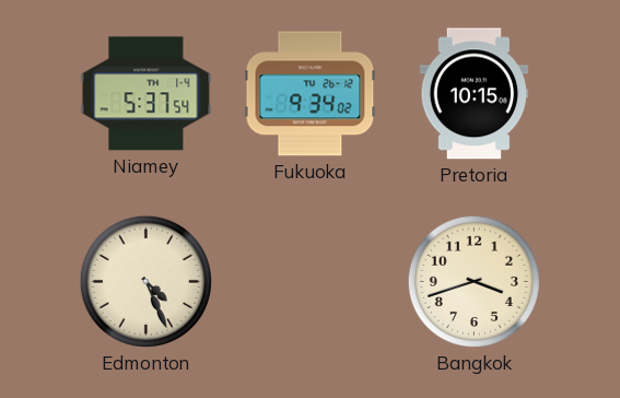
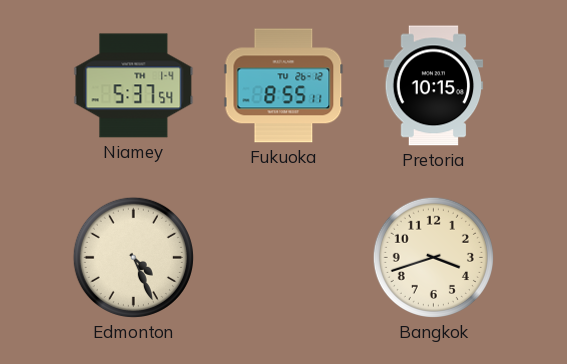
Fukuoka: 9:34 -> 8:55
